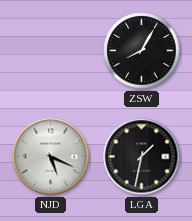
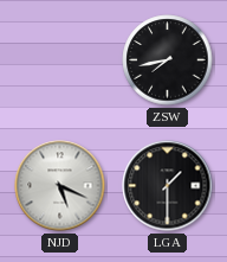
ZSW: 8:05 -> 7:43
LGA: 1:32 -> 1:30
